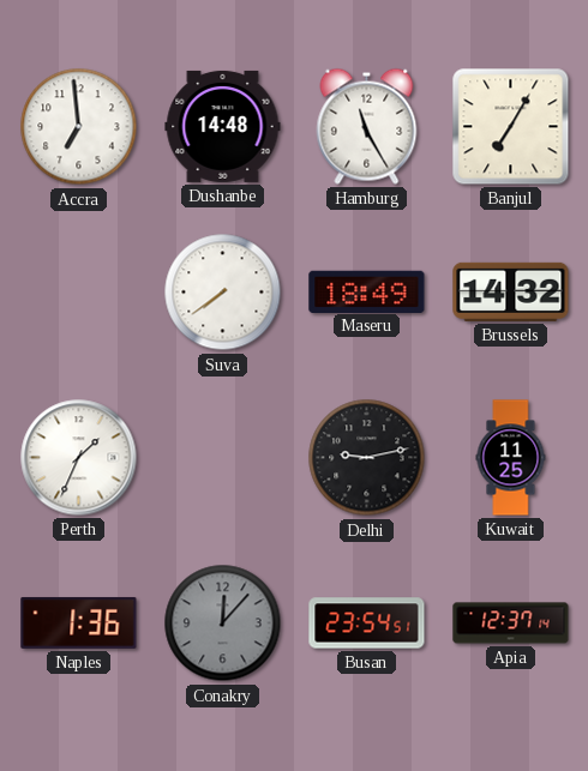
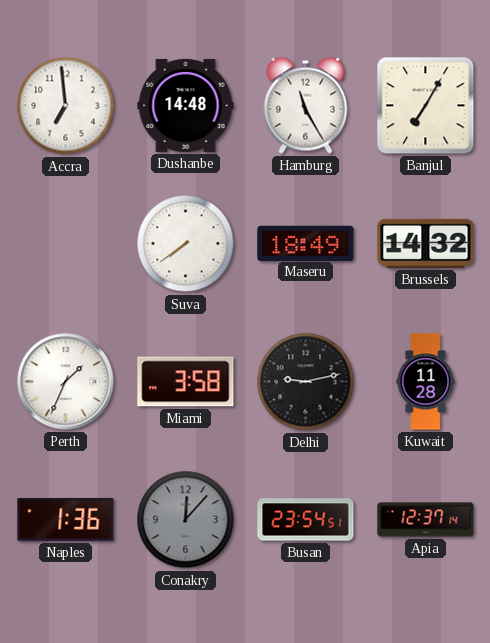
Miami: none -> 3:58
Kuwait: 11:25 -> 11:28
